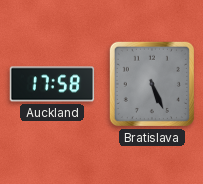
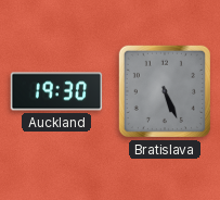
Auckland: 17:58 -> 19:30
